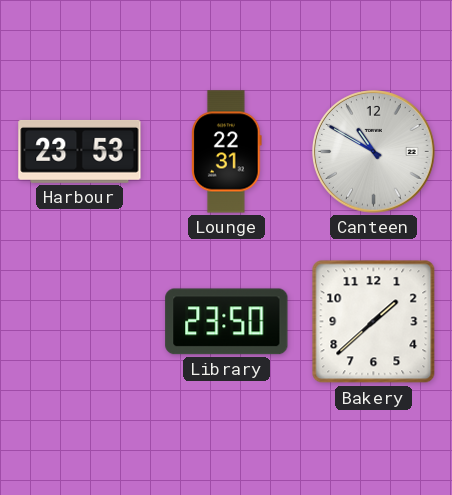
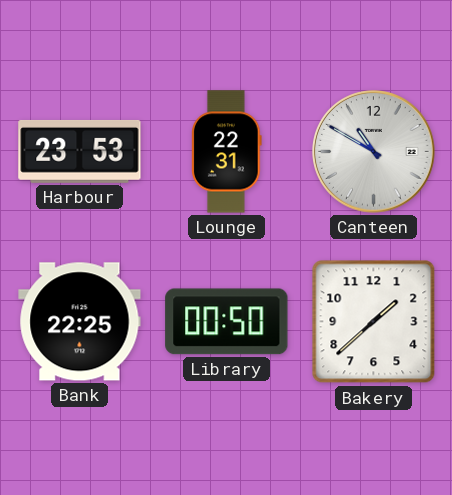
Bank: none -> 22:25
Library: 23:50 -> 00:50
